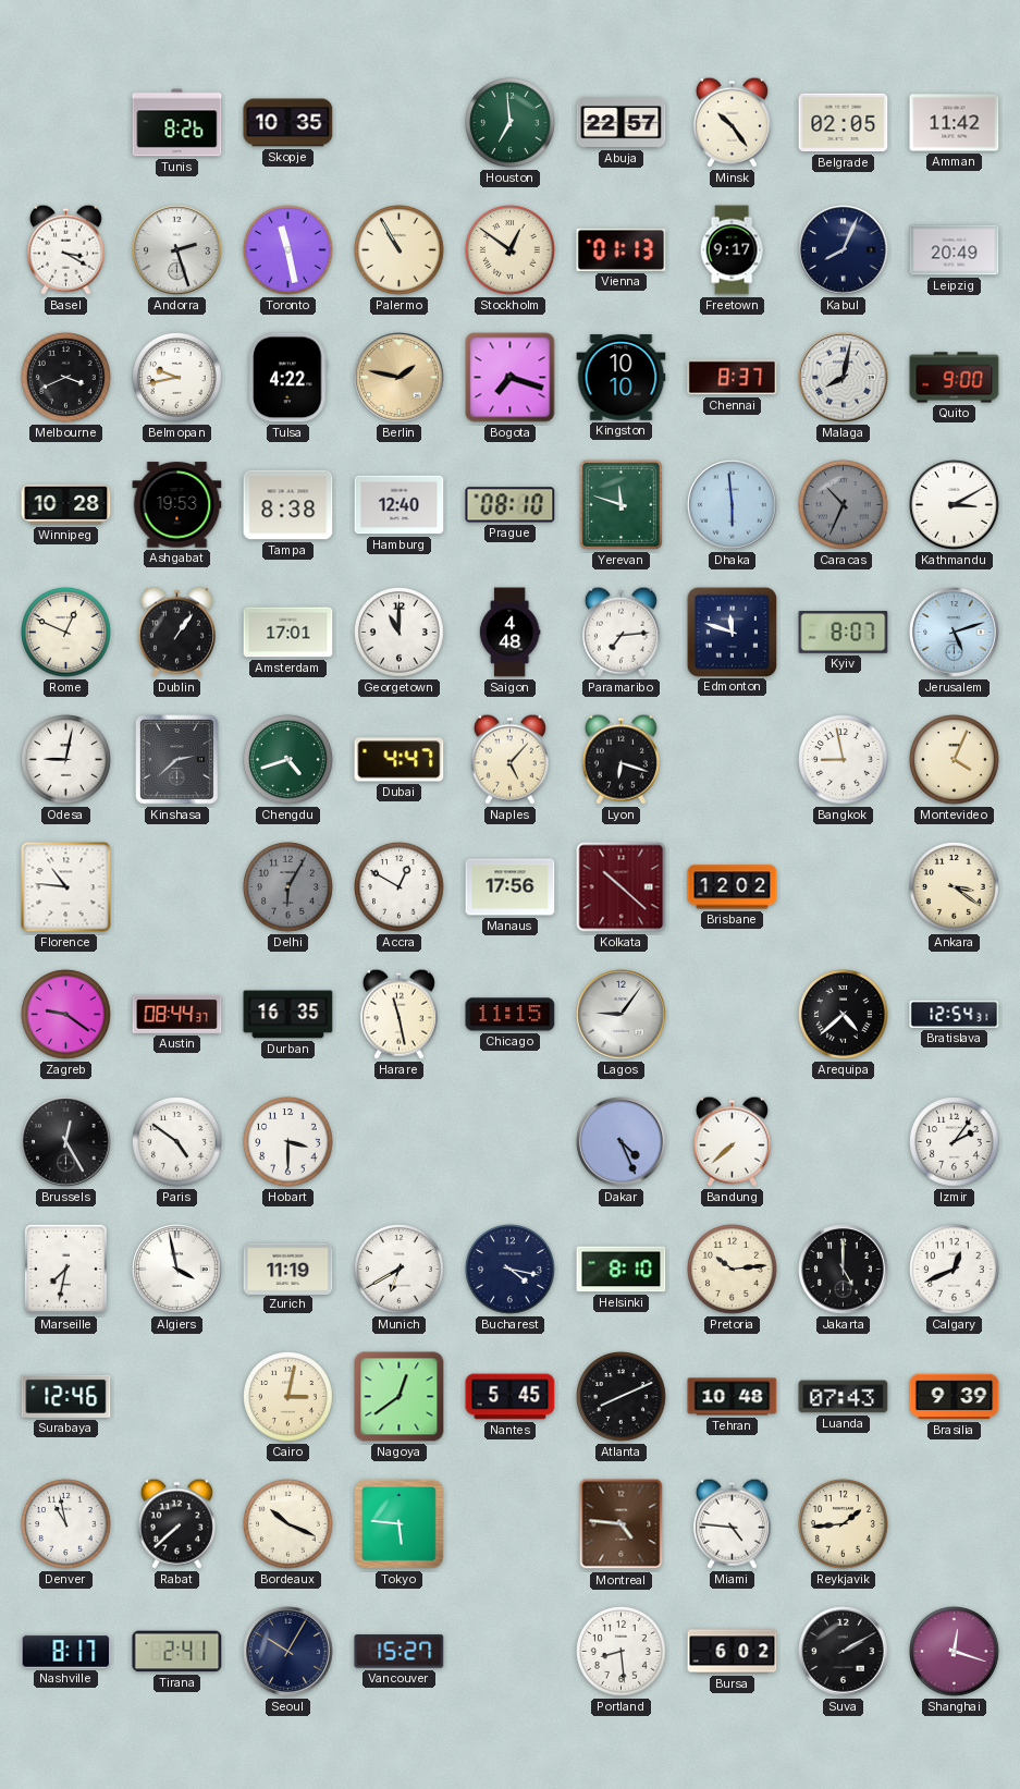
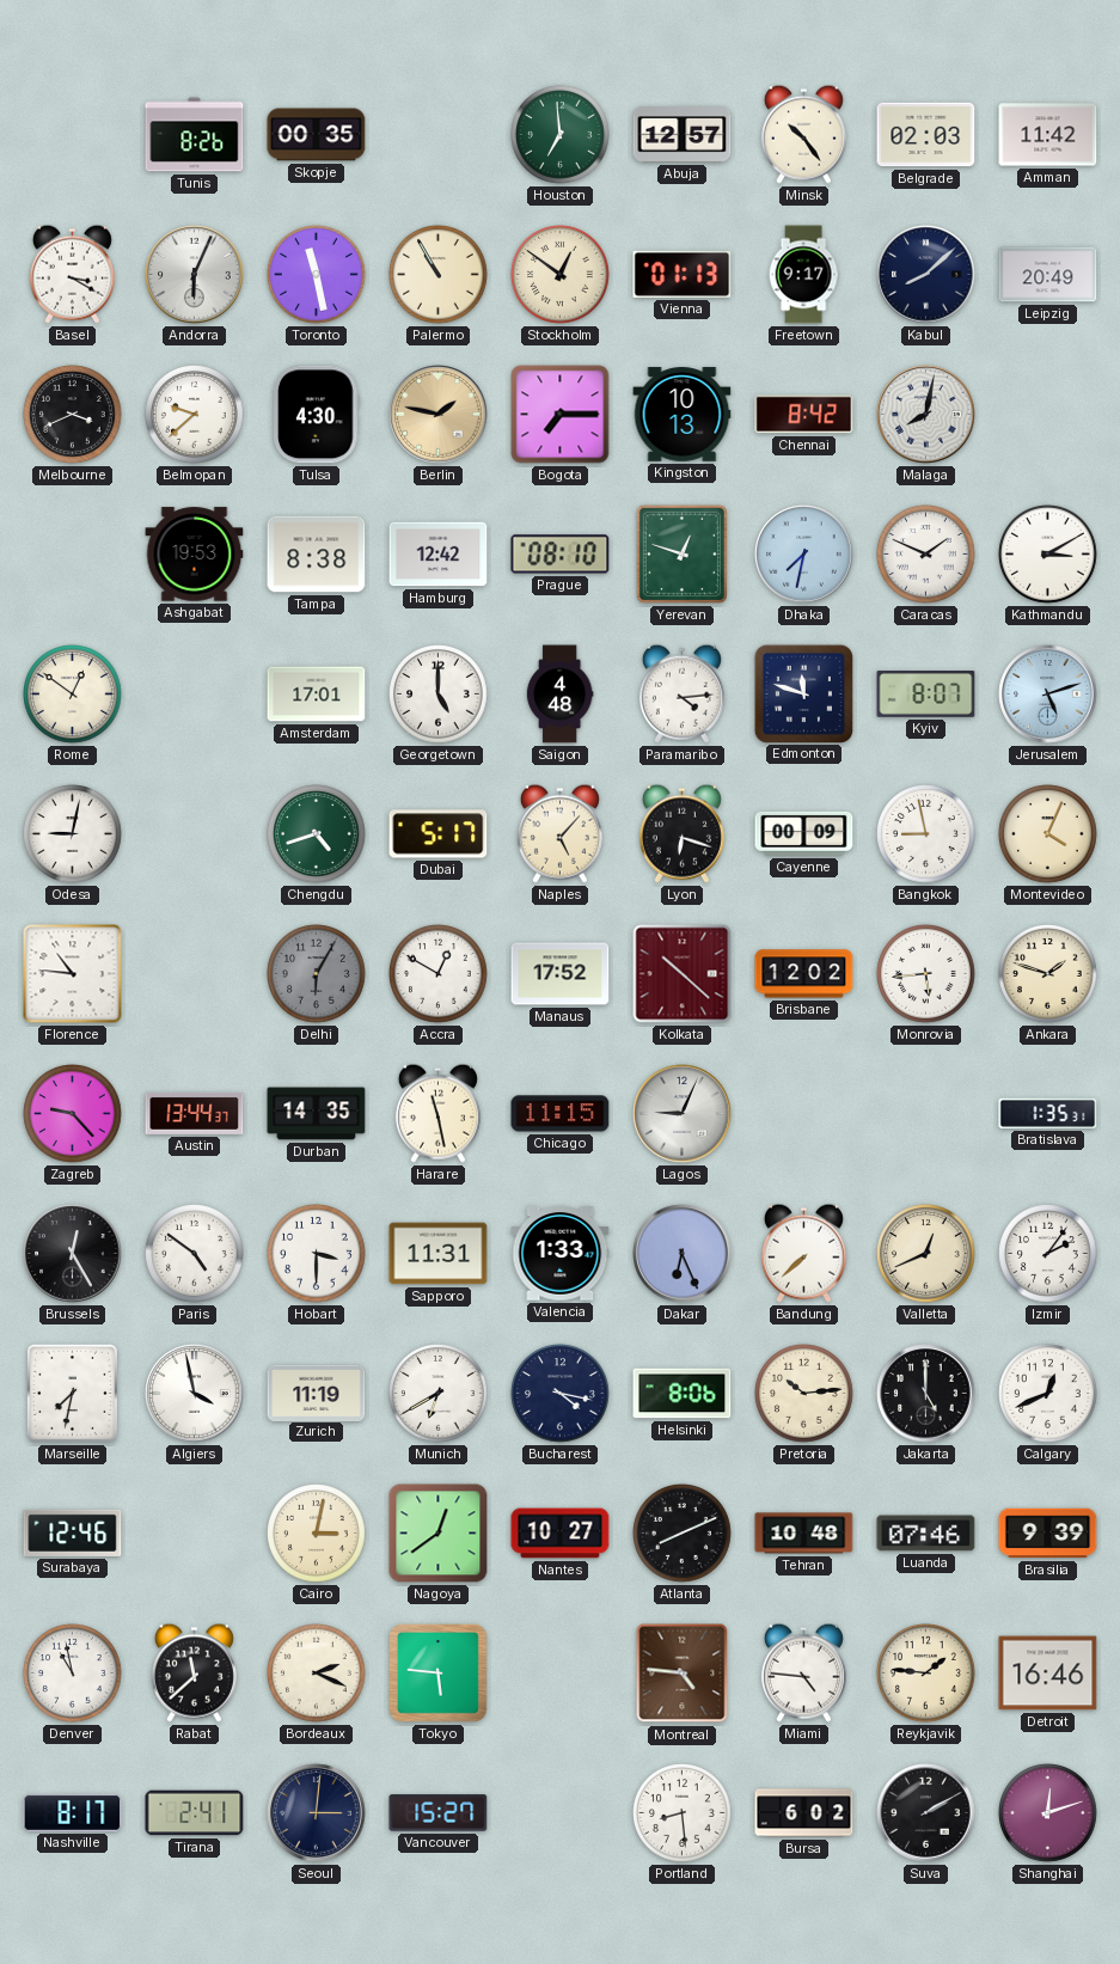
Skopje: 10:35 -> 00:35
Abuja: 22:57 -> 12:57
Belgrade: 02:05 -> 02:03
Andorra: 2:27 -> 6:04
Kabul: 8:04 -> 8:08
Belmopan: 9:43 -> 9:38
Tulsa: 4:22 -> 4:30
Bogota: 7:18 -> 7:15
Kingston: 10:10 -> 10:13
Chennai: 8:37 -> 8:42
Quito: 9:00 -> none
Winnipeg: 10:28 -> none
Hamburg: 12:40 -> 12:42
Yerevan: 11:48 -> 12:48
Dhaka: 5:59 -> 7:32
Caracas: 10:34 -> 1:49
Caracas dial: grey -> white
Rome: 12:49 -> 12:51
Dublin: 1:06 -> none
Georgetown: 11:00 -> 5:00
Paramaribo: 7:14 -> 4:14
Kinshasa: 2:38 -> none
Dubai: 4:47 -> 5:17
Cayenne: none -> 00:09
Manaus: 17:56 -> 17:52
Monrovia: none -> 5:44
Ankara: 3:21 -> 1:48
Zagreb: 9:21 -> 9:23
Austin: 08:44 -> 13:44
Durban: 16:35 -> 14:35
Lagos: 9:06 -> 9:04
Arequipa: 4:38 -> none
Bratislava: 12:54 -> 1:35
Sapporo: none -> 11:31
Valencia: none -> 1:33
Dakar: 4:26 -> 6:26
Valletta: none -> 12:41
Helsinki: 8:10 -> 8:06
Nantes: 5:45 -> 10:27
Luanda: 07:43 -> 07:46
Rabat: 7:38 -> 11:38
Bordeaux: 10:19 -> 2:19
Reykjavik: 1:44 -> 1:46
Detroit: none -> 16:46
Seoul: 10:05 -> 3:01
Shanghai: 12:18 -> 12:12
